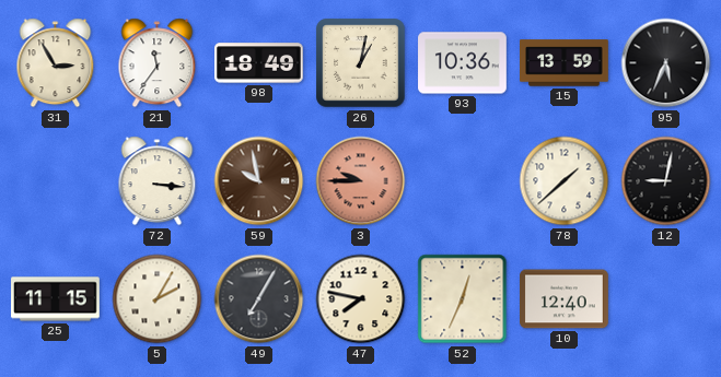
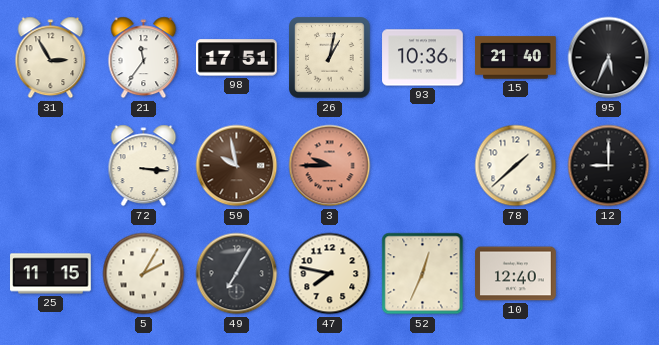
98: 18:49 -> 17:51
15: 13:59 -> 21:40
12: 9:02 -> 9:00
